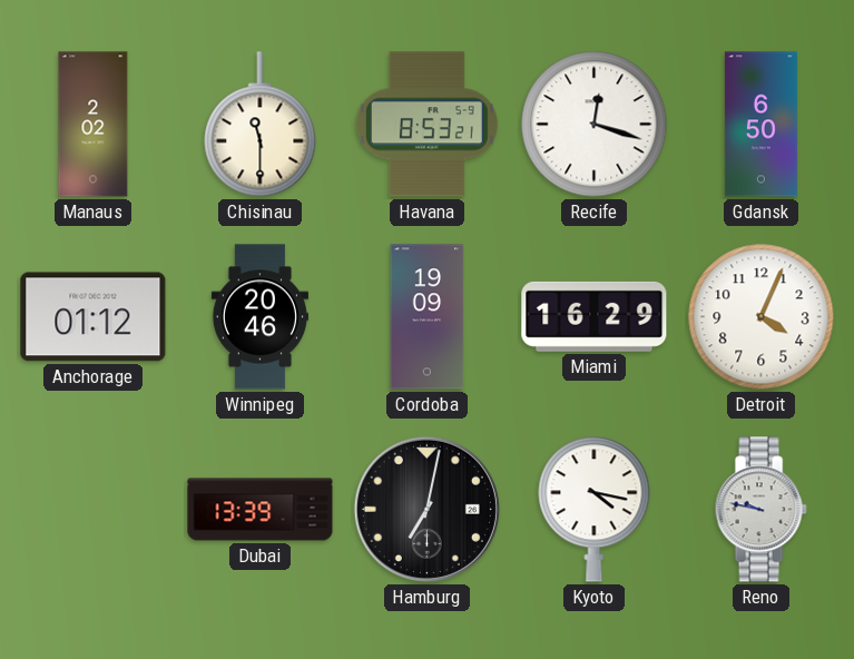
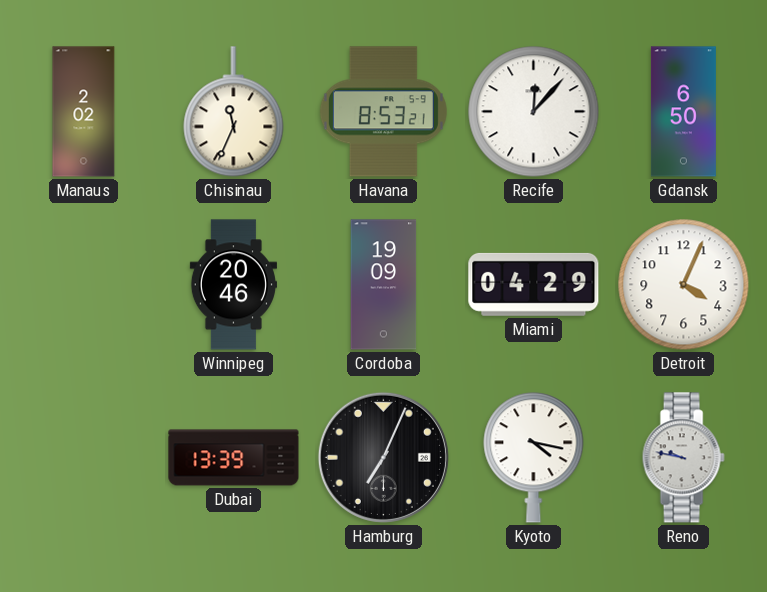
Chisinau: 11:30 -> 11:34
Recife: 12:18 -> 12:07
Anchorage: 01:12 -> none
Miami: 16:29 -> 04:29
Hamburg: 7:02 -> 7:04
